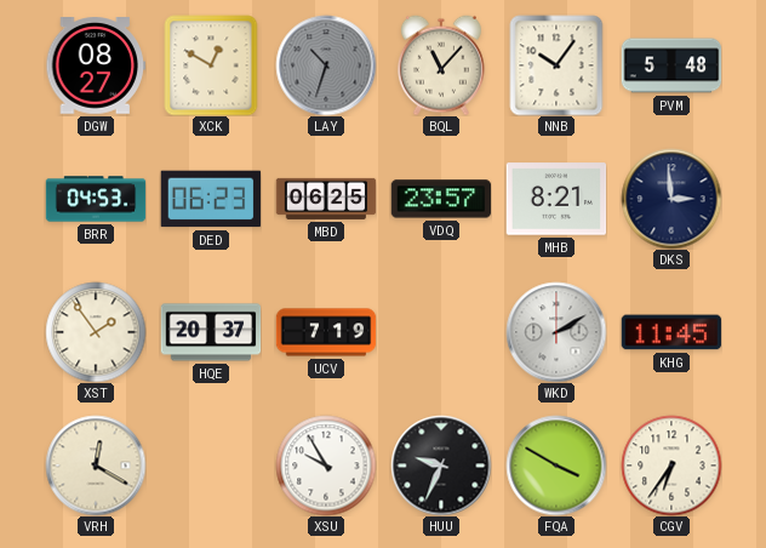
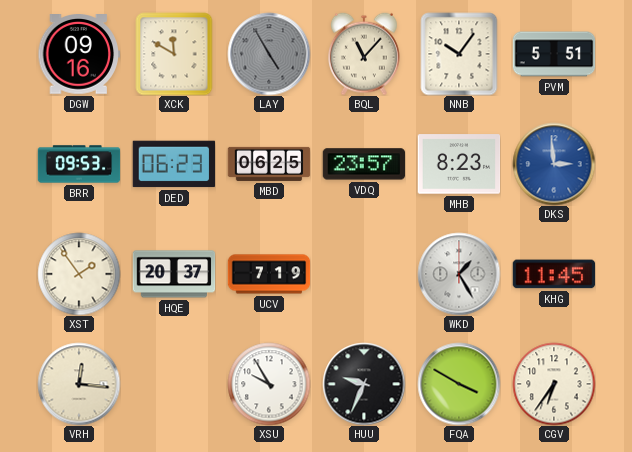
DGW: 08:27 -> 09:16
XCK: 12:50 -> 11:50
LAY: 10:33 -> 4:55
PVM: 5:48 -> 5:51
BRR: 04:53 -> 09:53
MHB: 8:21 -> 8:23
DKS dial: navy -> blue
WKD: 2:10 -> 1:25
VRH: 12:20 -> 12:16
